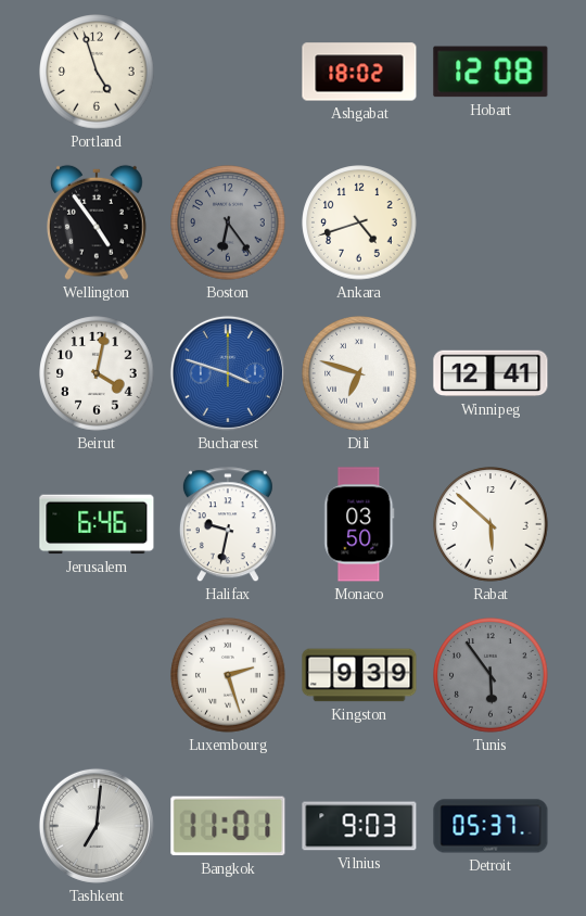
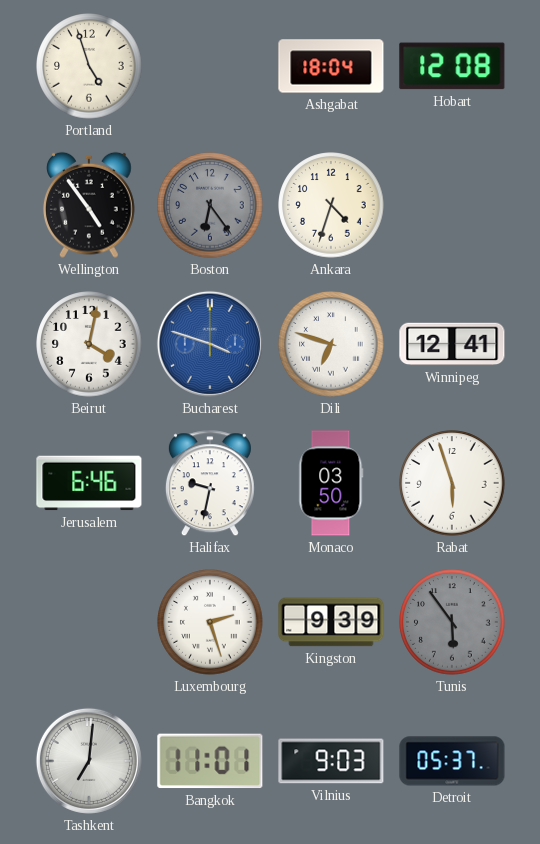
Ashgabat: 18:02 -> 18:04
Ankara: 4:42 -> 4:33
Rabat: 5:52 -> 5:57
